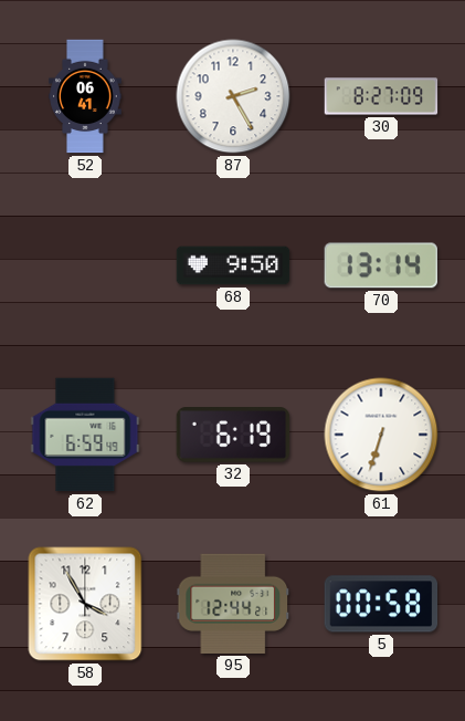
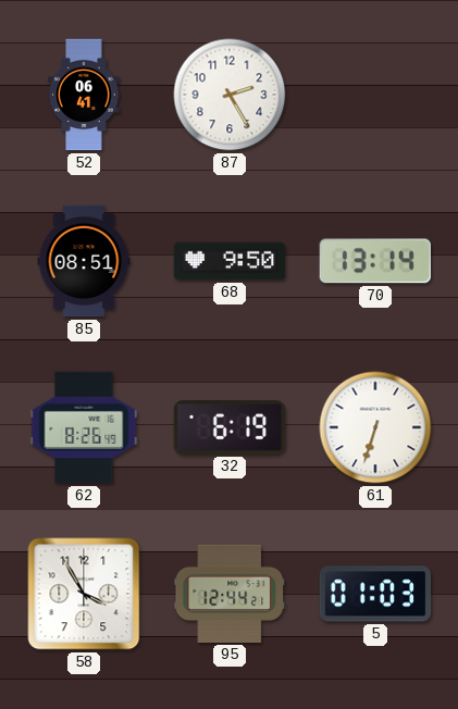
30: 8:27 -> none
85: none -> 08:51
62: 6:59 -> 8:26
5: 00:58 -> 01:03
